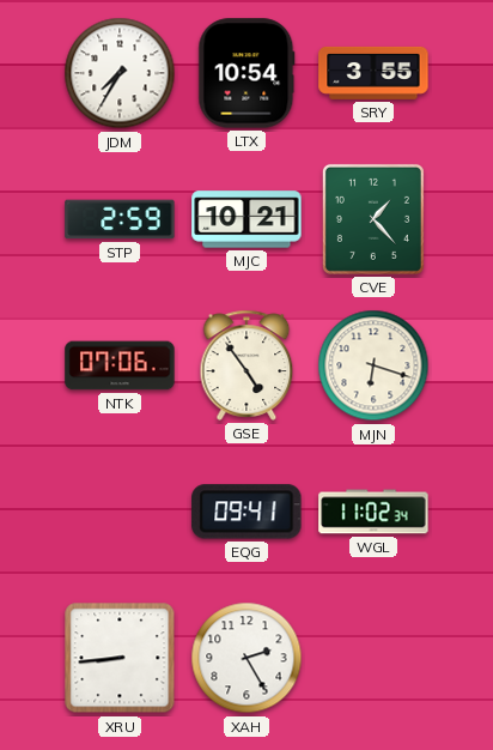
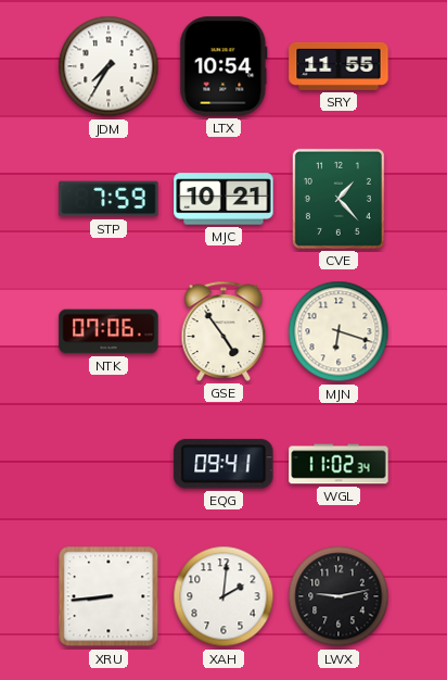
SRY: 3:55 -> 11:55
STP: 2:59 -> 7:59
XAH: 2:25 -> 2:01
LWX: none -> 9:13
